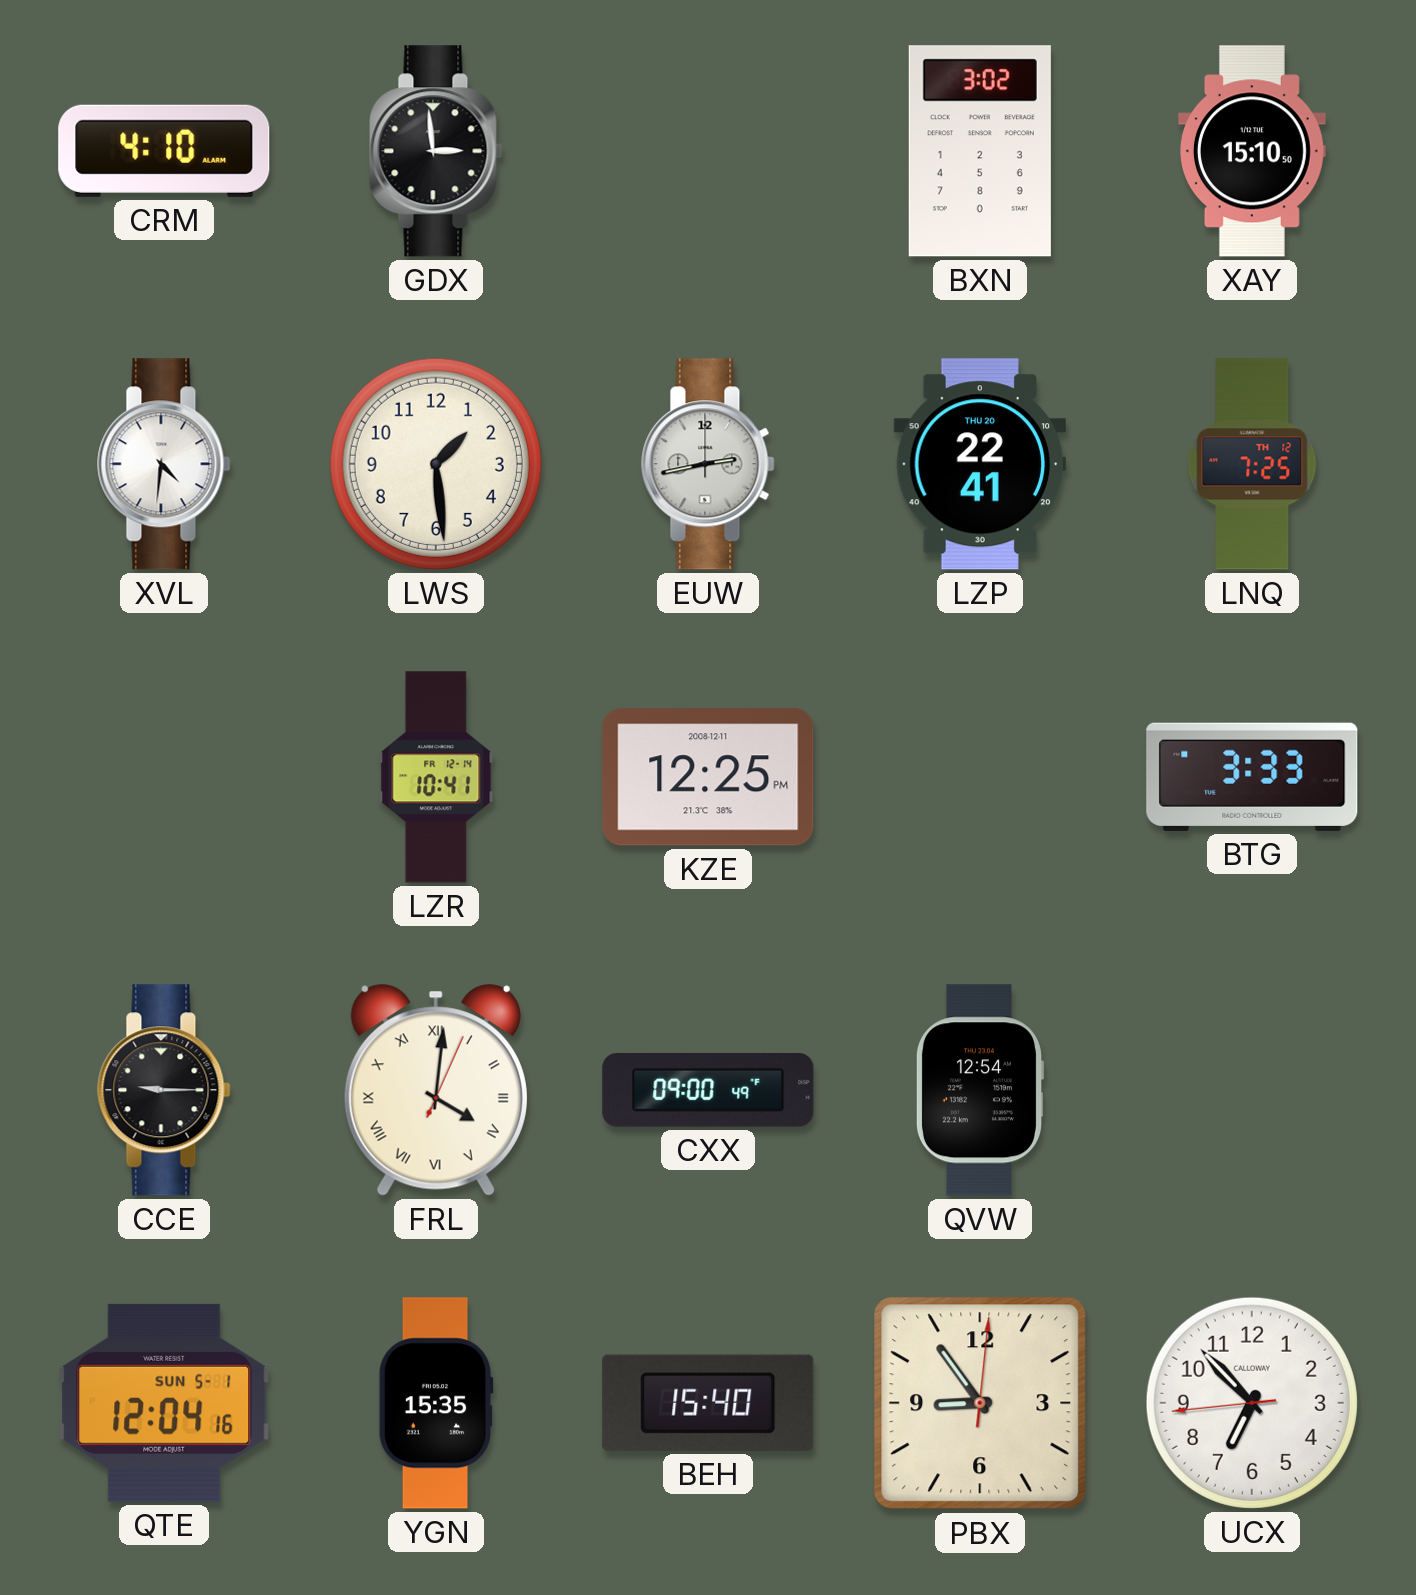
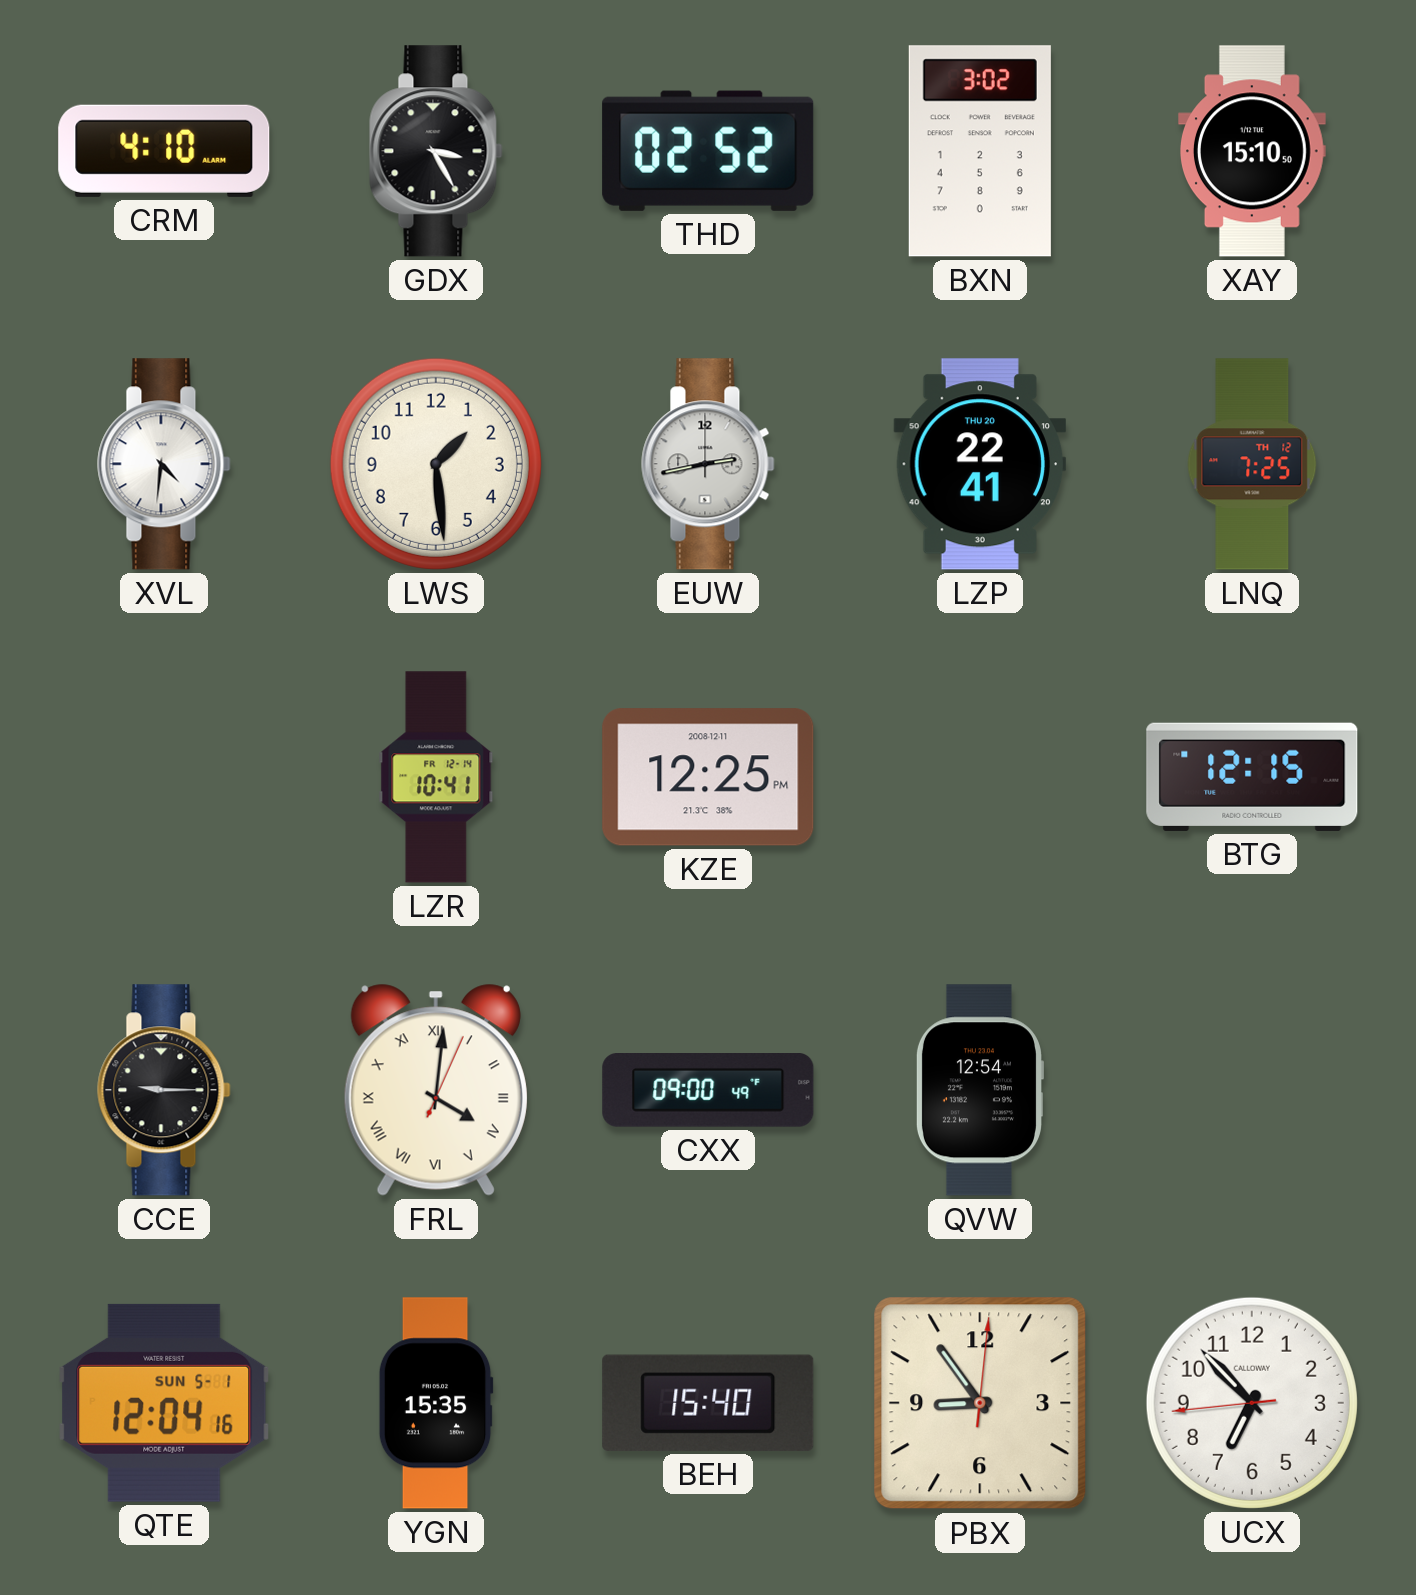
GDX: 2:59 -> 3:25
THD: none -> 02:52
BTG: 3:33 -> 12:15
